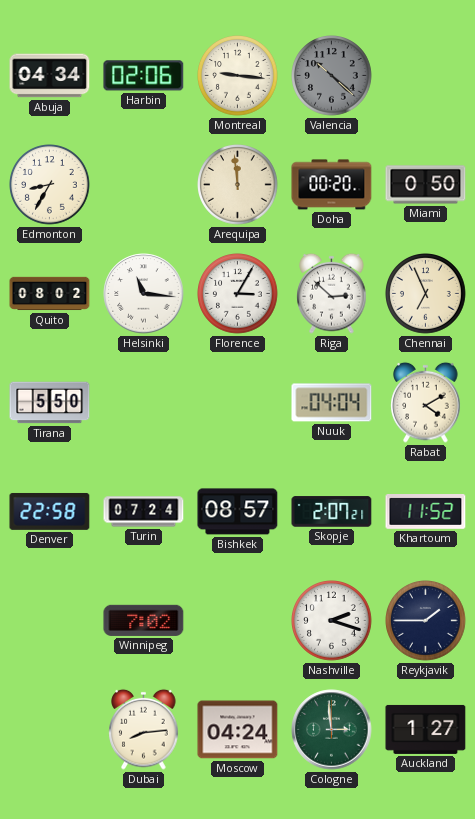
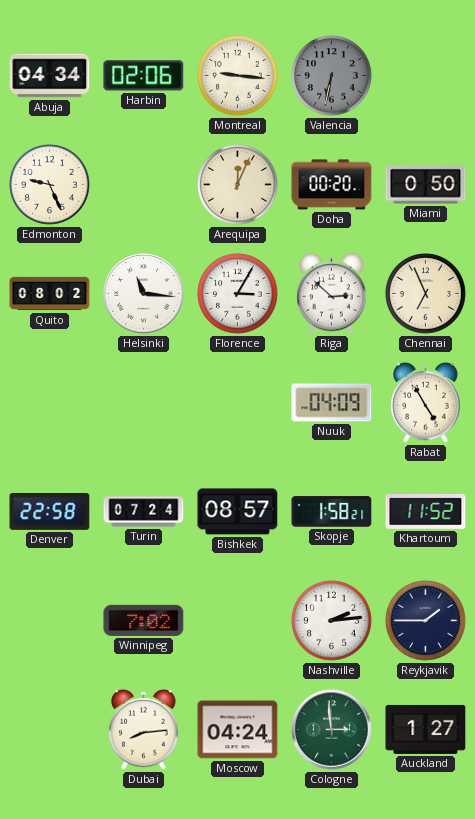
Valencia: 10:22 -> 6:32
Edmonton: 8:35 -> 9:26
Arequipa: 11:59 -> 12:04
Tirana: 5:50 -> none
Nuuk: 04:04 -> 04:09
Rabat: 4:10 -> 4:55
Skopje: 2:07 -> 1:58
Nashville: 2:18 -> 2:14
